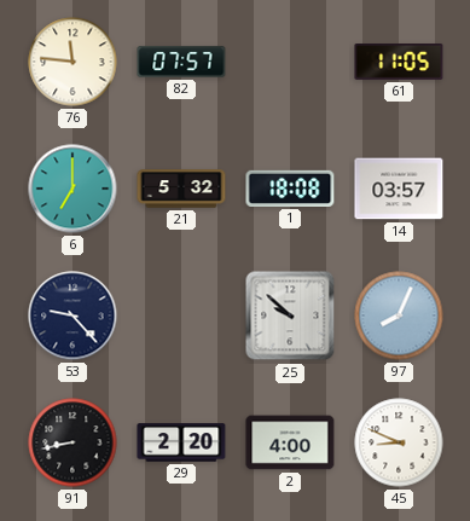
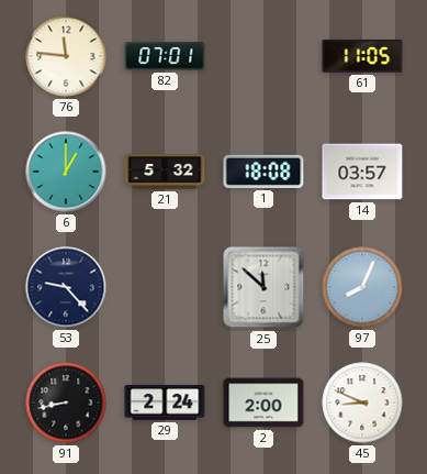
82: 07:57 -> 07:01
6: 7:00 -> 1:00
25: 9:52 -> 11:52
29: 2:20 -> 2:24
2: 4:00 -> 2:00
